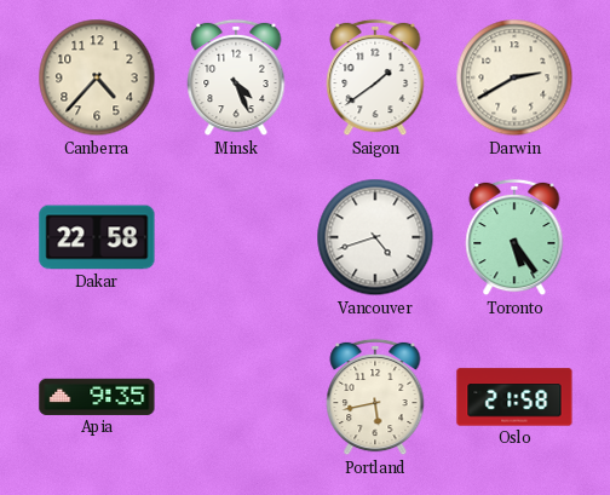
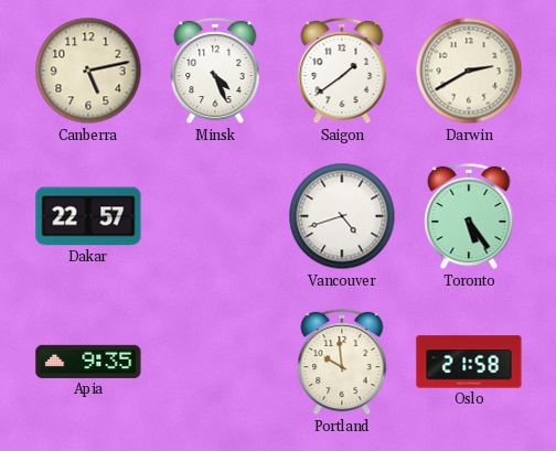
Canberra: 4:37 -> 5:13
Dakar: 22:58 -> 22:57
Portland: 5:43 -> 9:59
